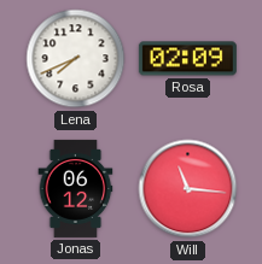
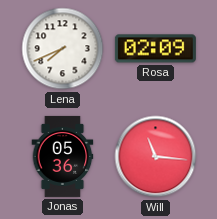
Jonas: 06:12 -> 05:36
